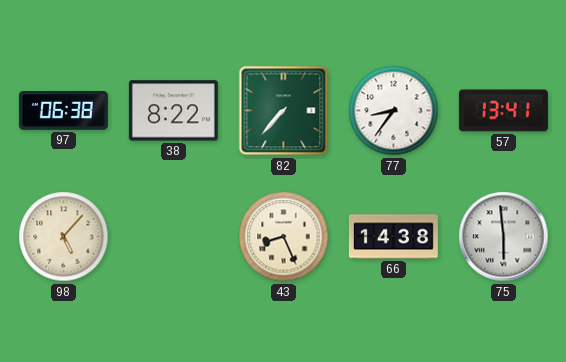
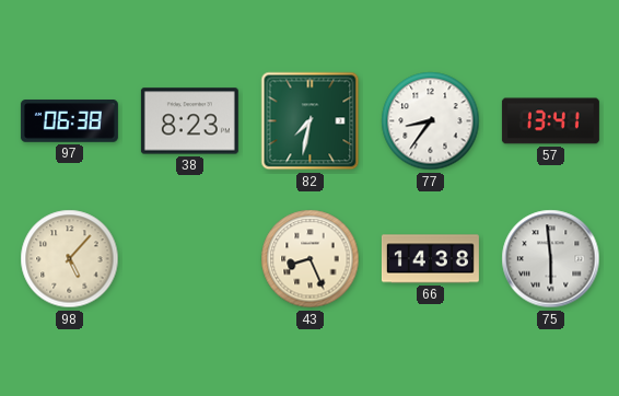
38: 8:22 -> 8:23
82: 7:37 -> 7:32
